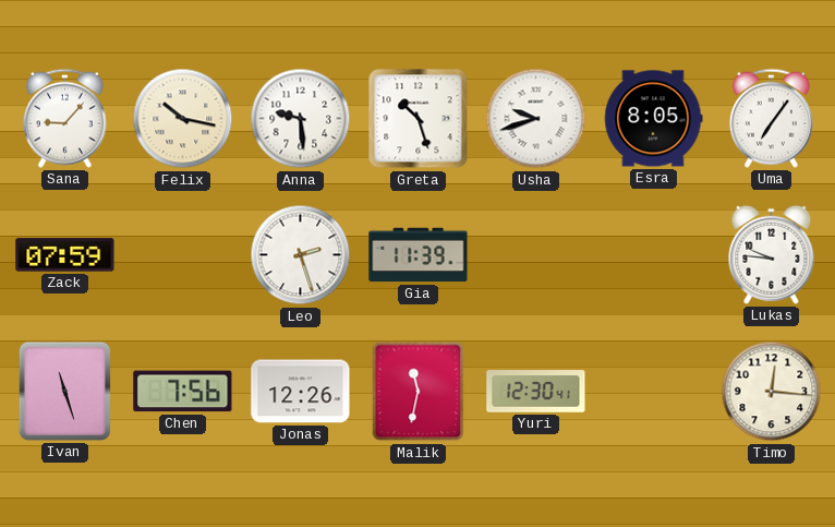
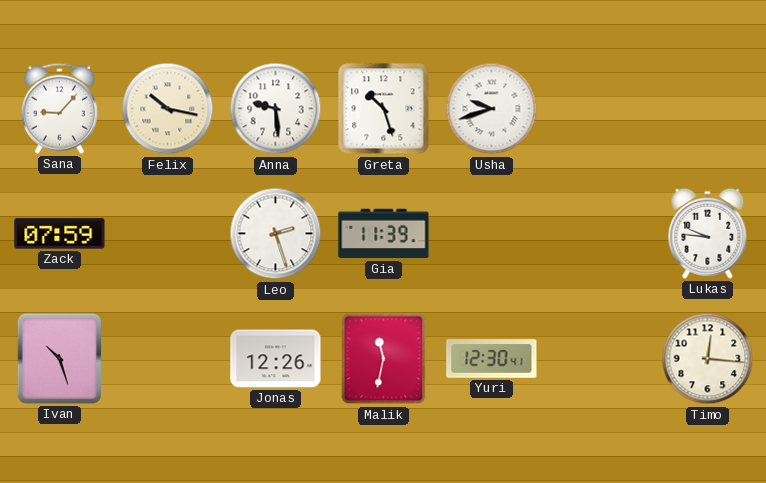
Esra: 8:05 -> none
Uma: 7:06 -> none
Ivan: 11:27 -> 10:27
Chen: 7:56 -> none
